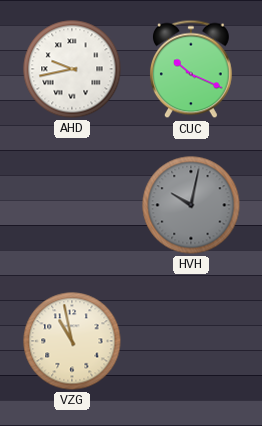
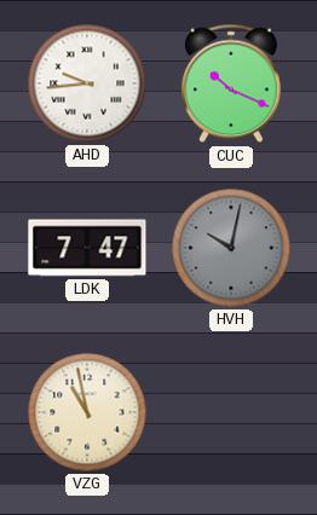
AHD: 9:43 -> 9:44
LDK: none -> 7:47
